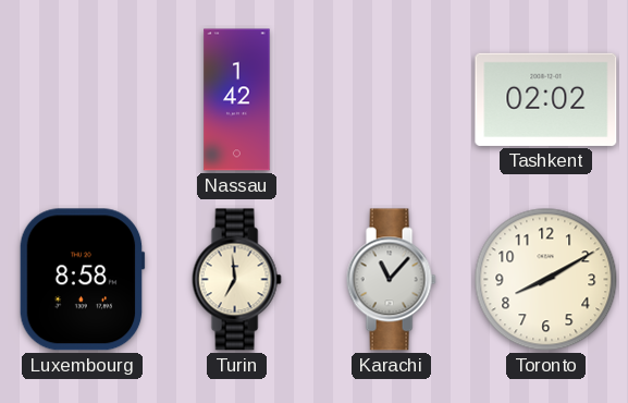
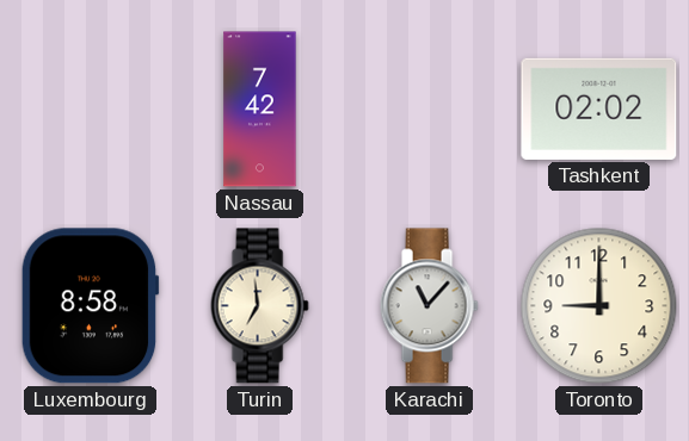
Nassau: 1:42 -> 7:42
Toronto: 8:10 -> 9:00
